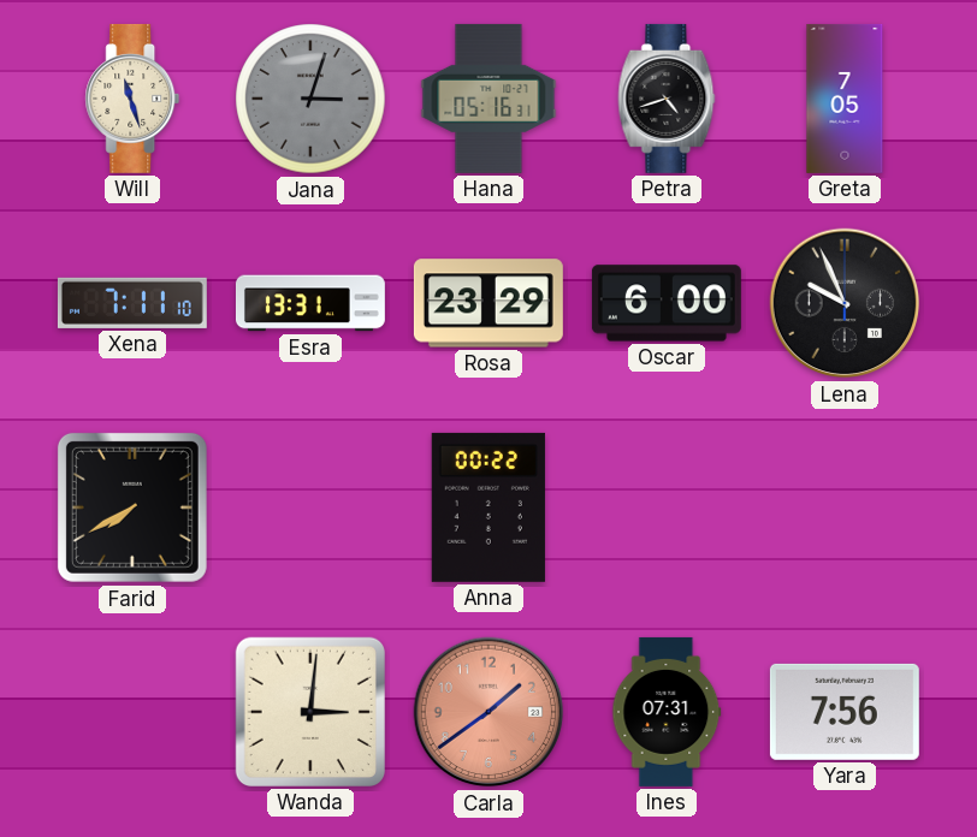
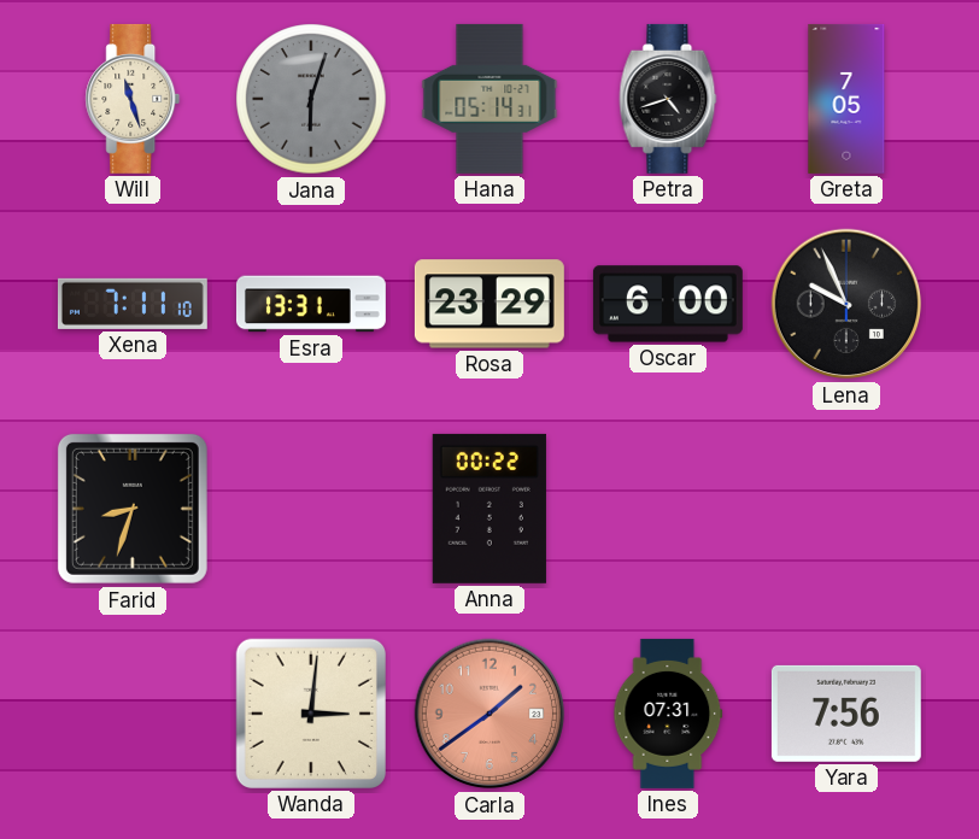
Jana: 3:03 -> 6:03
Hana: 05:16 -> 05:14
Farid: 7:40 -> 8:33
